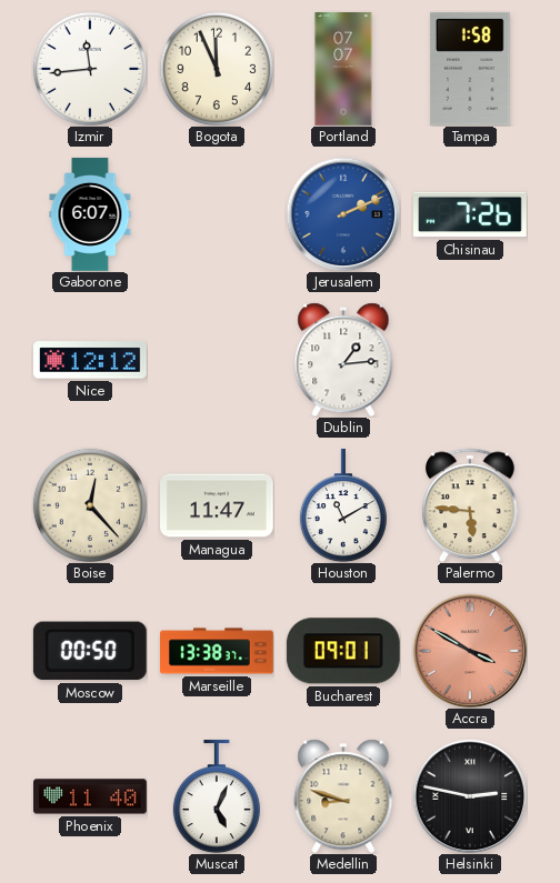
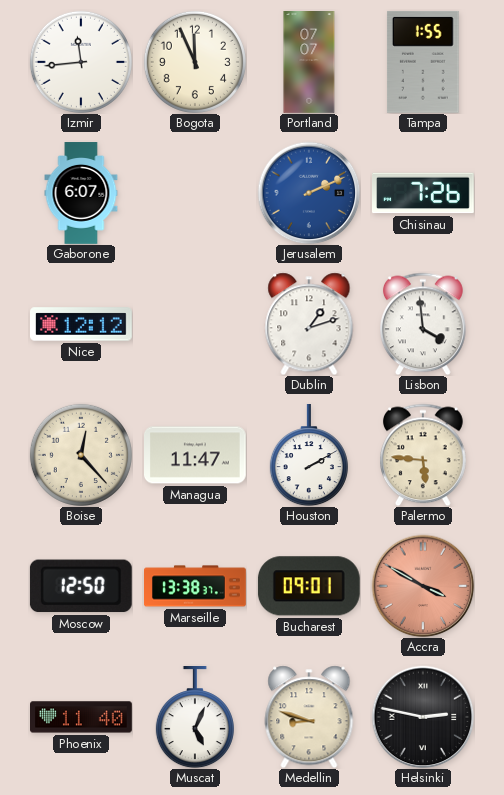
Tampa: 1:58 -> 1:55
Dublin: 1:14 -> 1:12
Lisbon: none -> 3:59
Houston: 11:10 -> 2:10
Moscow: 00:50 -> 12:50
